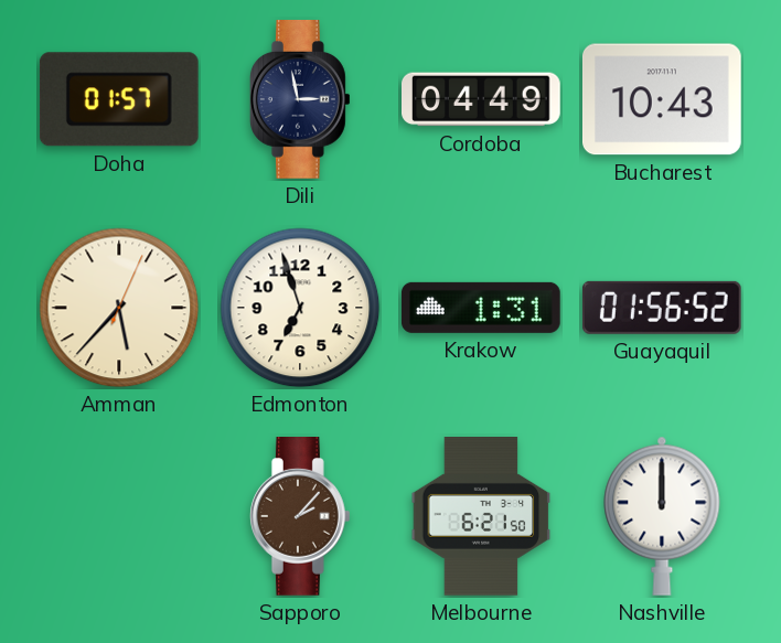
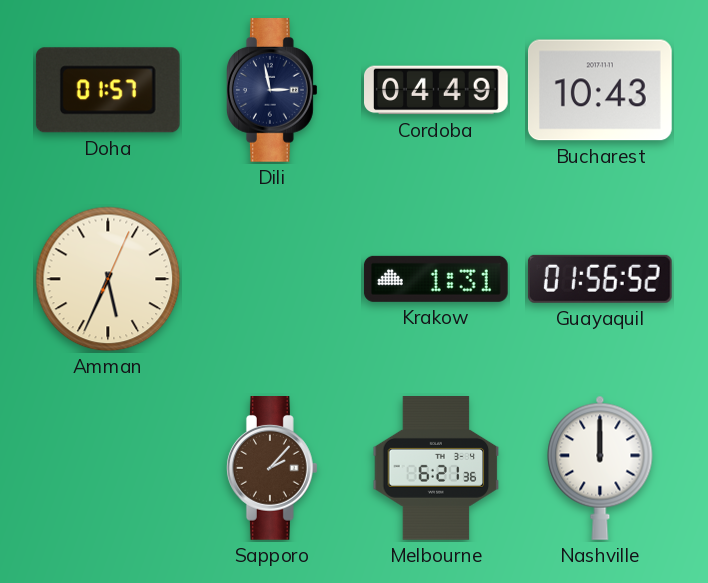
Amman: 5:37 -> 5:34
Edmonton: 6:57 -> none
Melbourne: 6:21:50 -> 6:21:36
